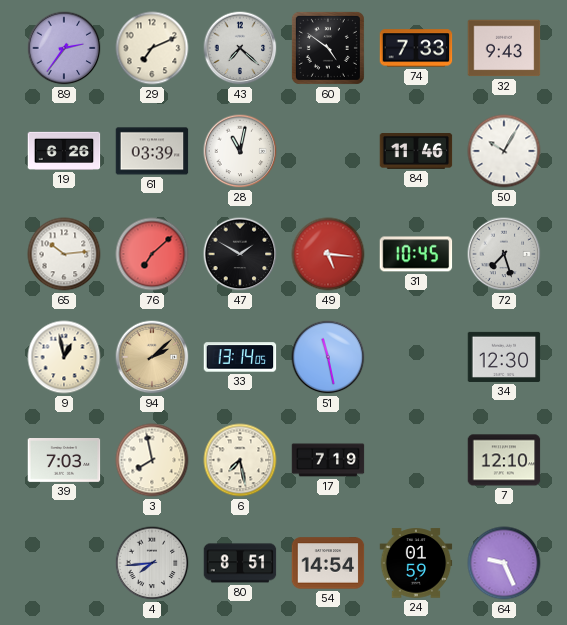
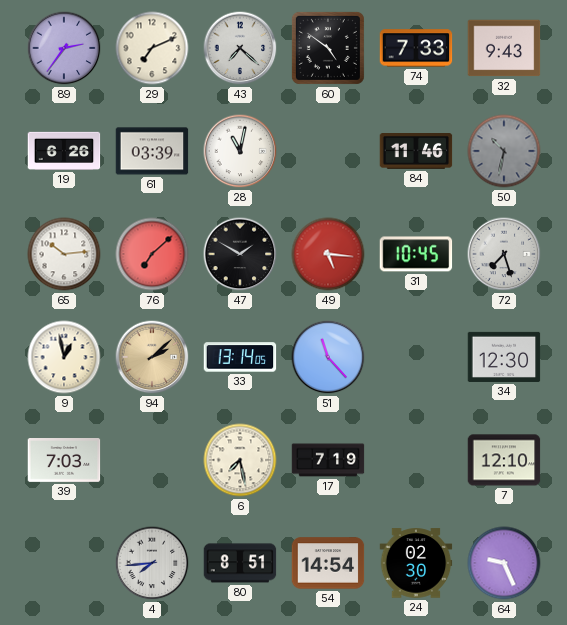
50: 10:05 -> 10:32
50 dial: white -> grey
51: 11:28 -> 11:23
3: 7:58 -> none
24: 01:59 -> 02:30
